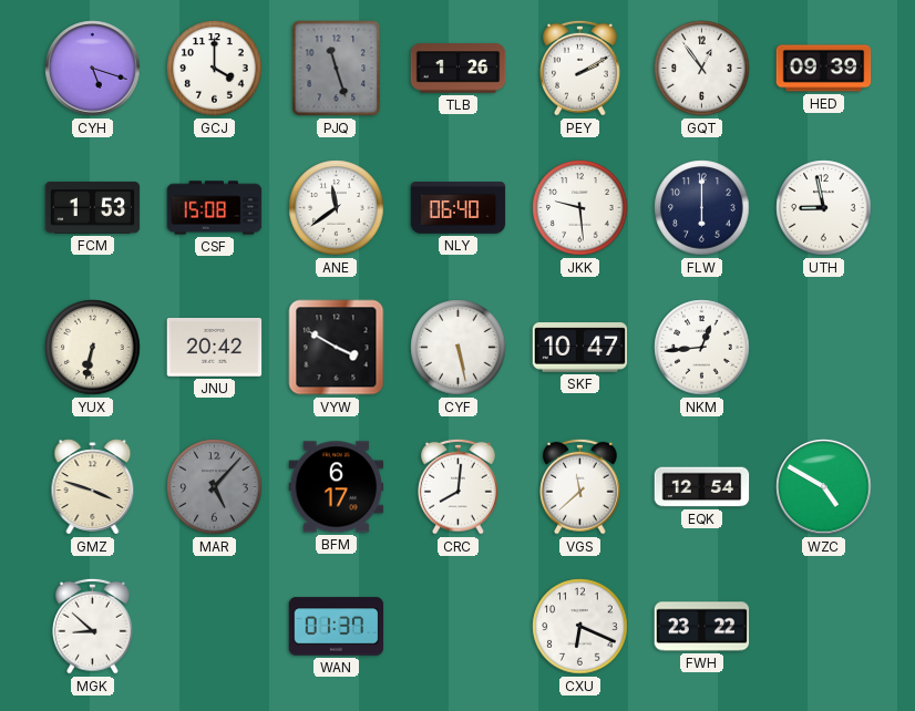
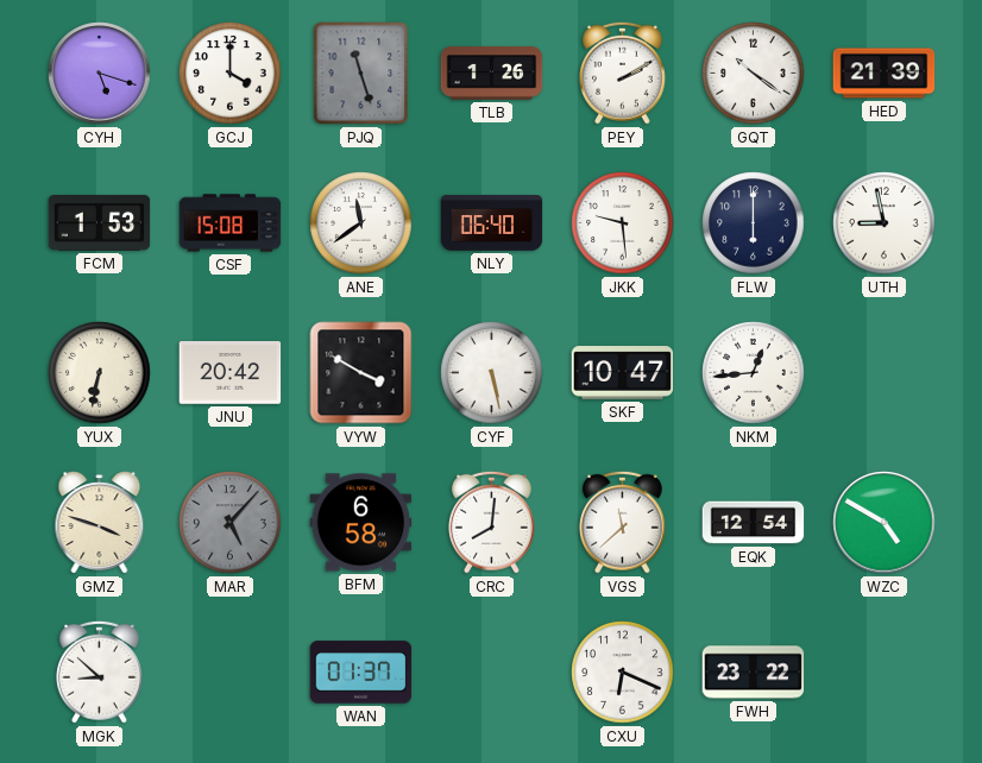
GQT: 12:54 -> 10:21
HED: 09:39 -> 21:39
BFM: 6:17 -> 6:58
